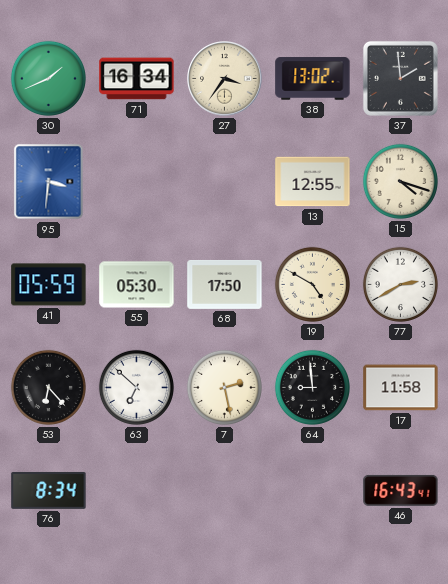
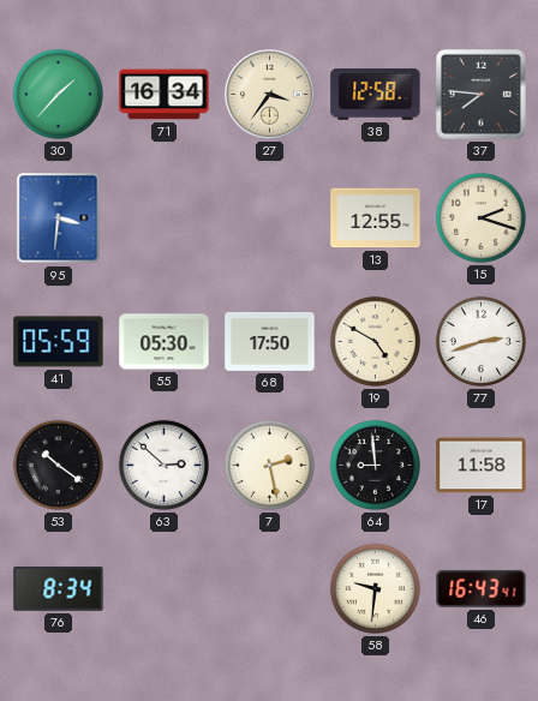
30: 1:41 -> 1:37
38: 13:02 -> 12:58
37: 1:59 -> 7:46
15: 4:18 -> 2:18
77: 2:40 -> 2:42
53: 6:23 -> 10:21
63: 6:52 -> 2:52
58: none -> 9:31
